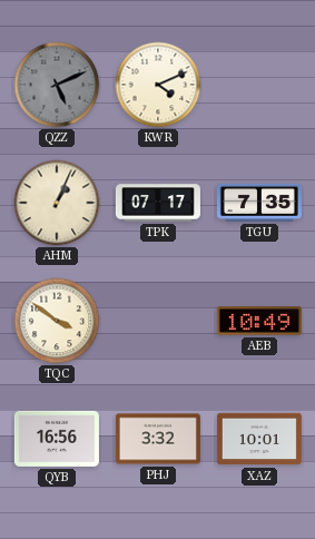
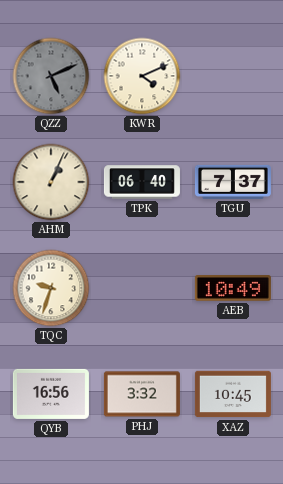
TPK: 07:17 -> 06:40
TGU: 7:35 -> 7:37
TQC: 3:51 -> 9:33
XAZ: 10:01 -> 10:45
